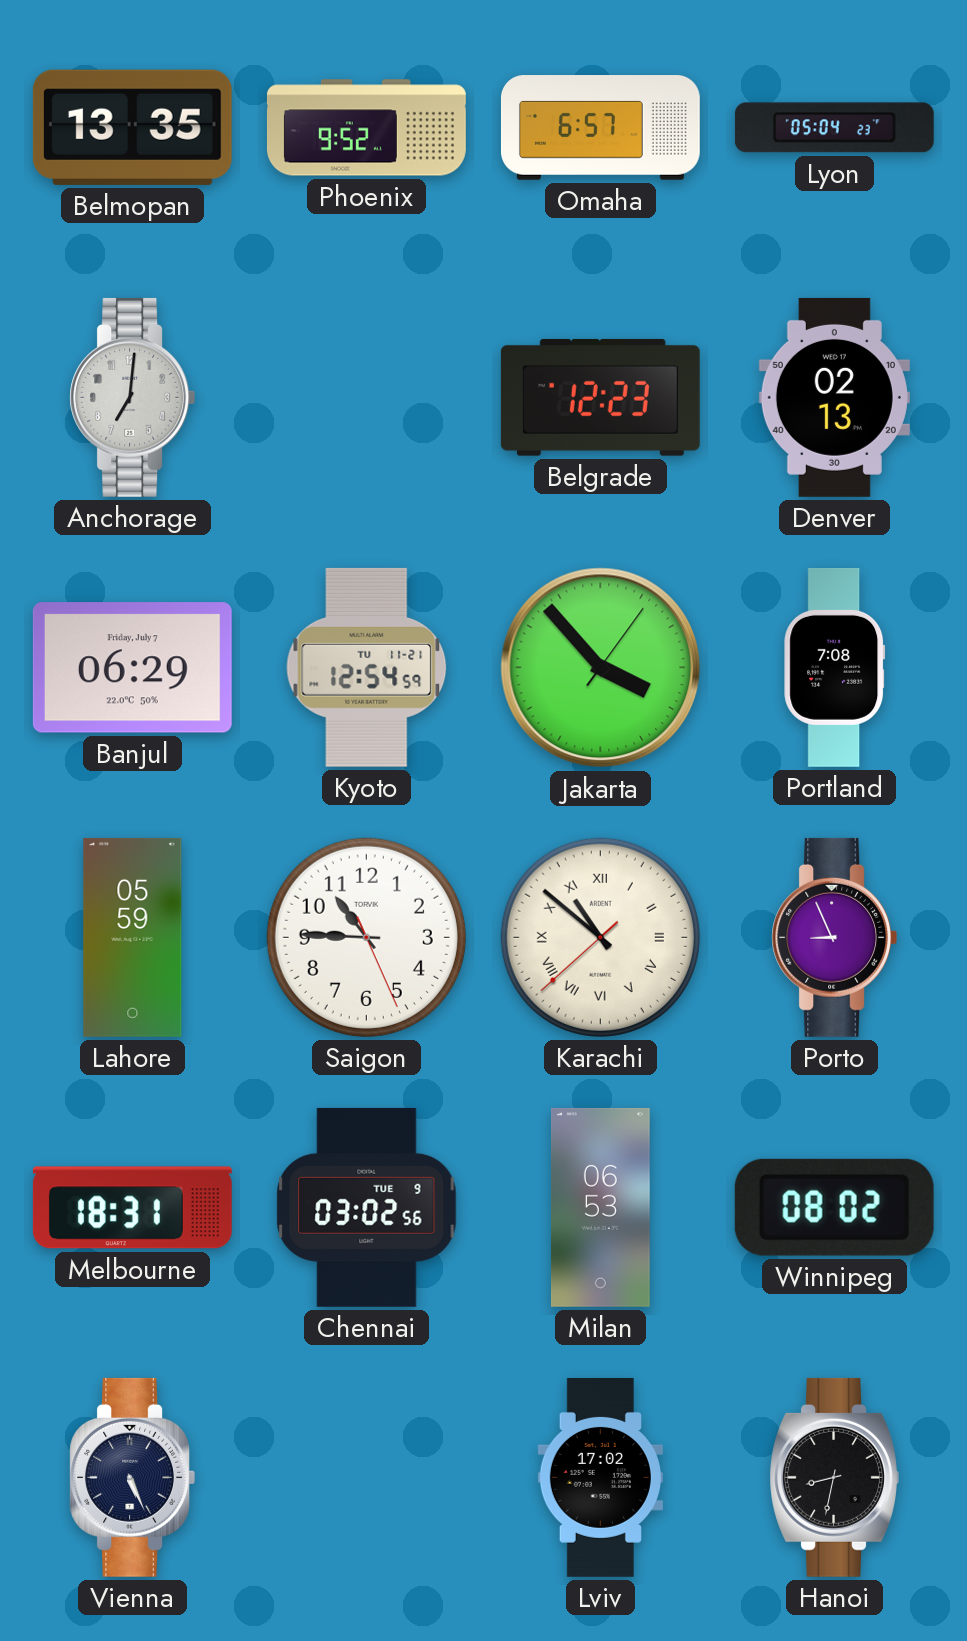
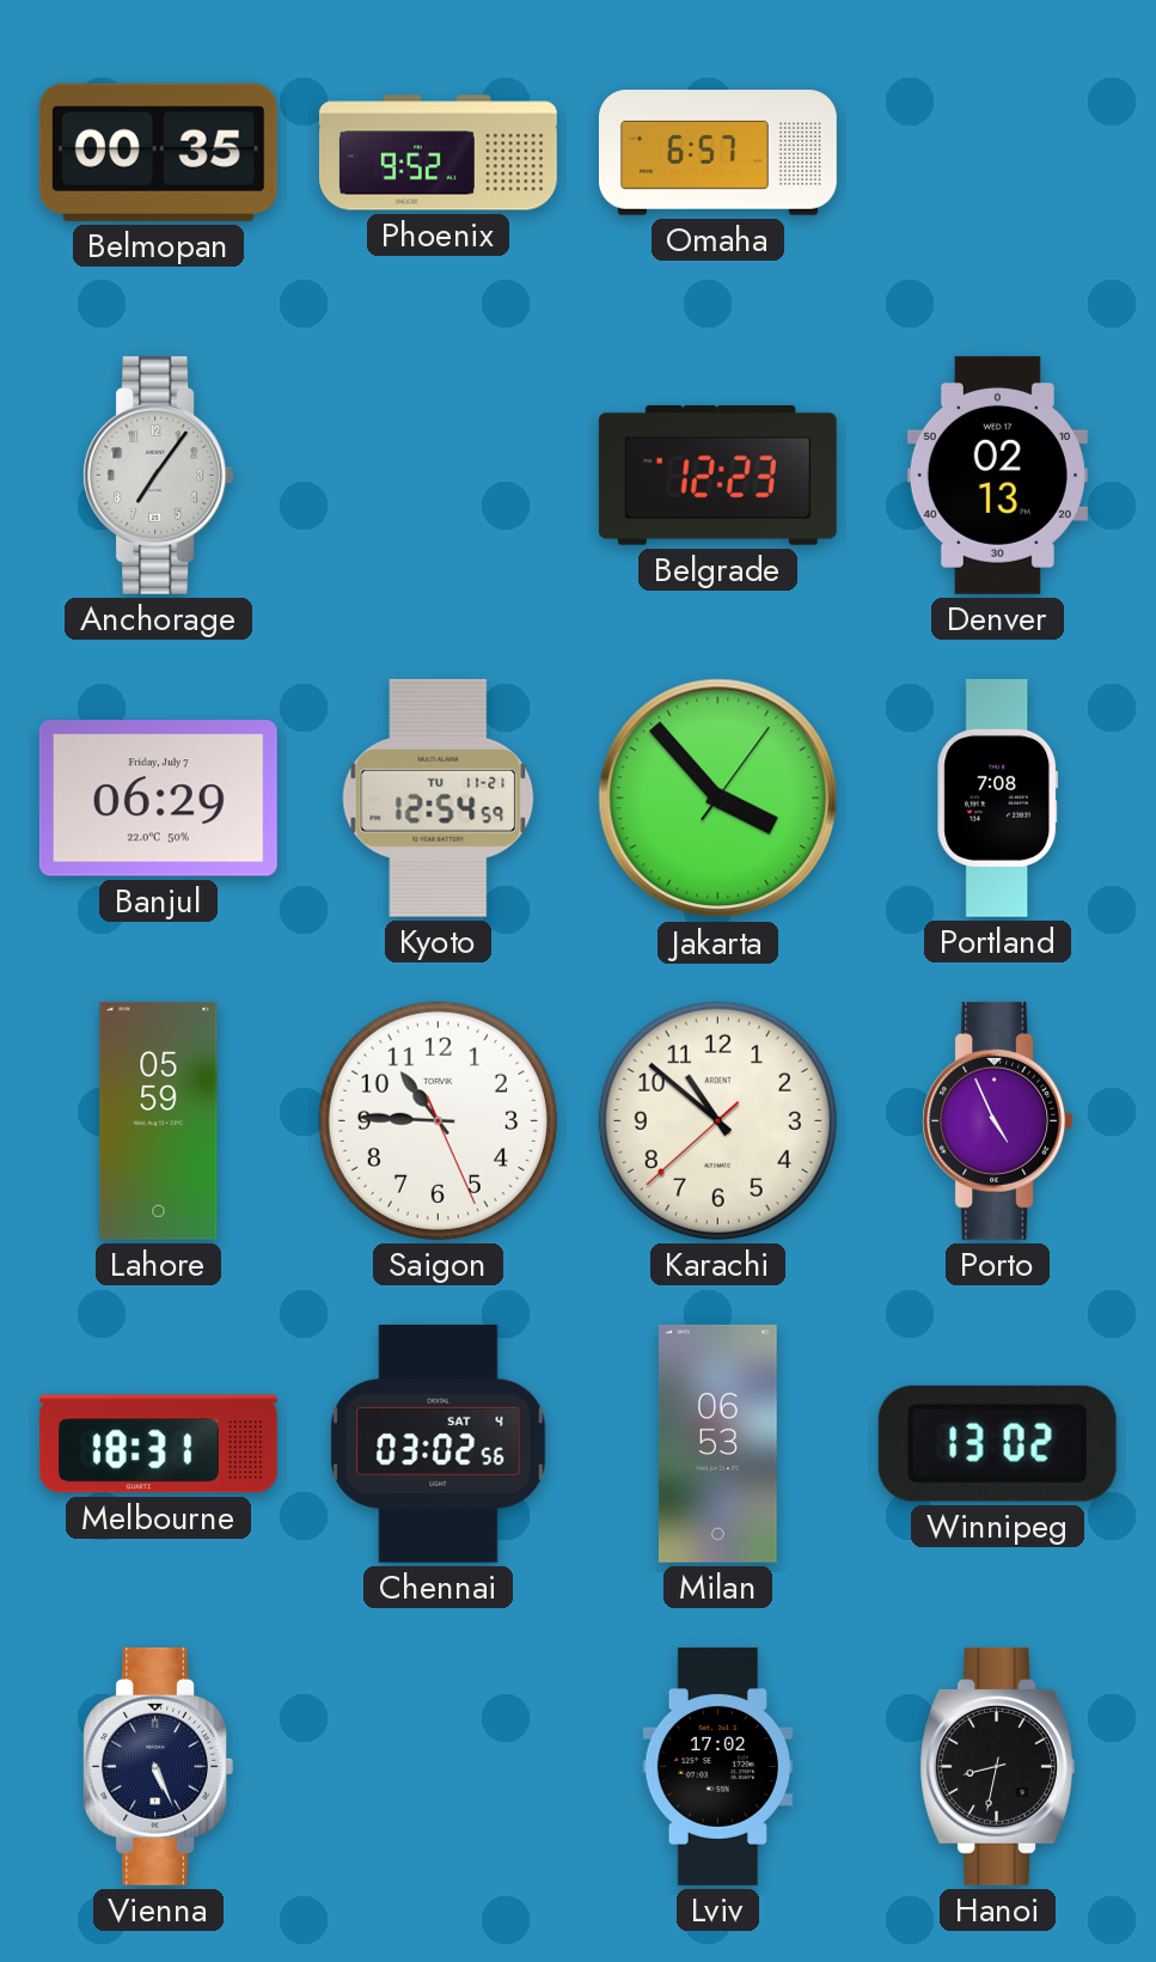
Belmopan: 13:35 -> 00:35
Lyon: 05:04 -> none
Anchorage: 7:01 -> 7:06
Karachi numerals: Roman -> Arabic
Porto: 8:56 -> 4:56
Chennai date: TUE 9 -> SAT 4
Winnipeg: 08:02 -> 13:02
